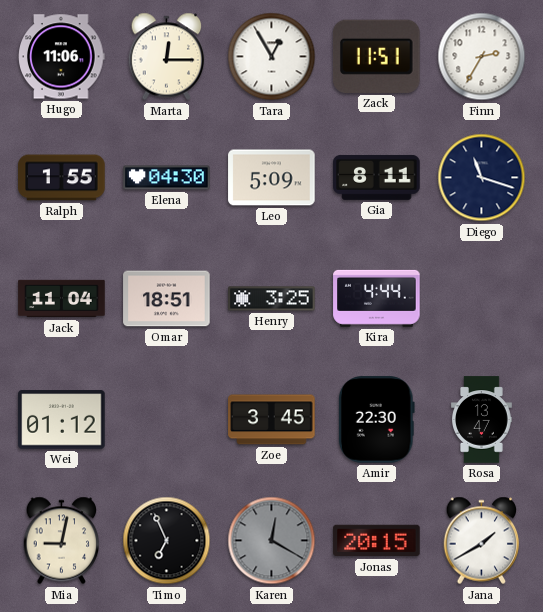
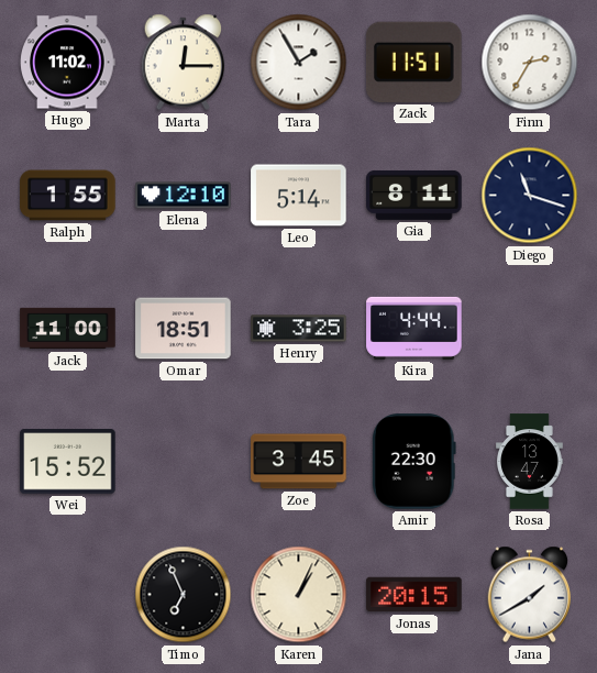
Hugo: 11:06 -> 11:02
Tara: 12:55 -> 1:55
Elena: 04:30 -> 12:10
Leo: 5:09 -> 5:14
Jack: 11:04 -> 11:00
Wei: 01:12 -> 15:52
Mia: 9:02 -> none
Karen: 12:20 -> 1:04
Karen dial: grey -> cream
